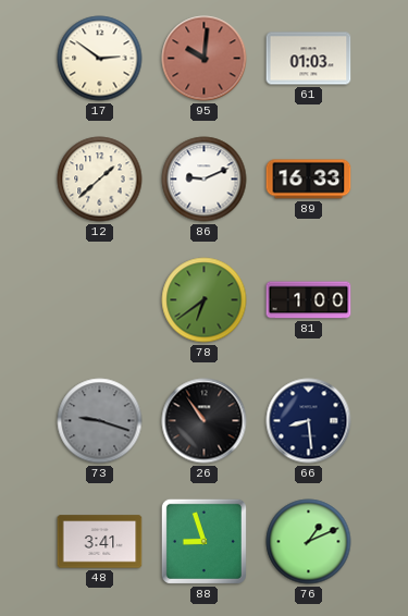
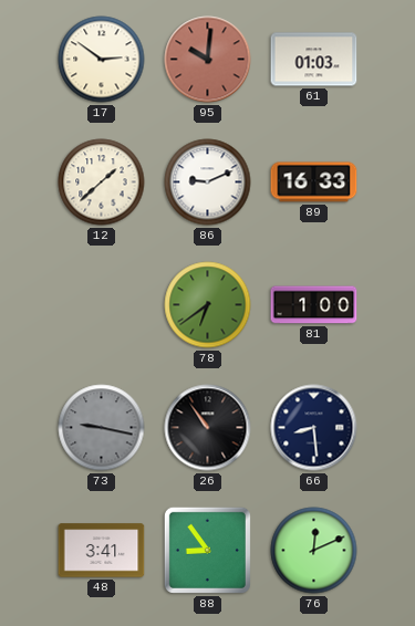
73: 9:18 -> 9:17
88: 8:57 -> 8:54
76: 1:11 -> 12:11
